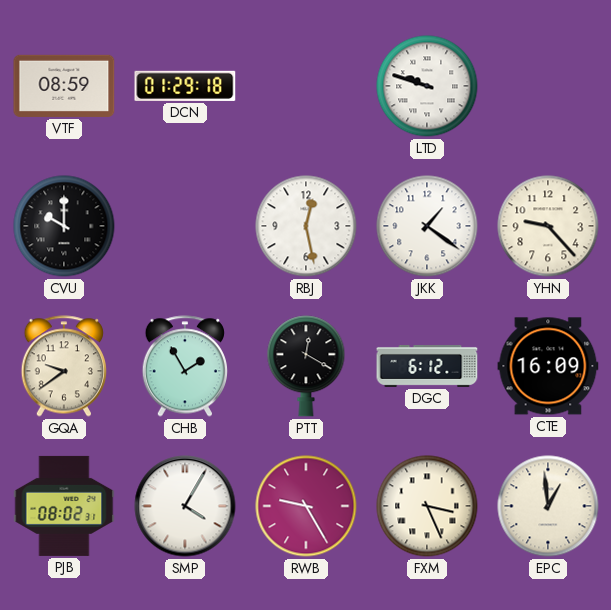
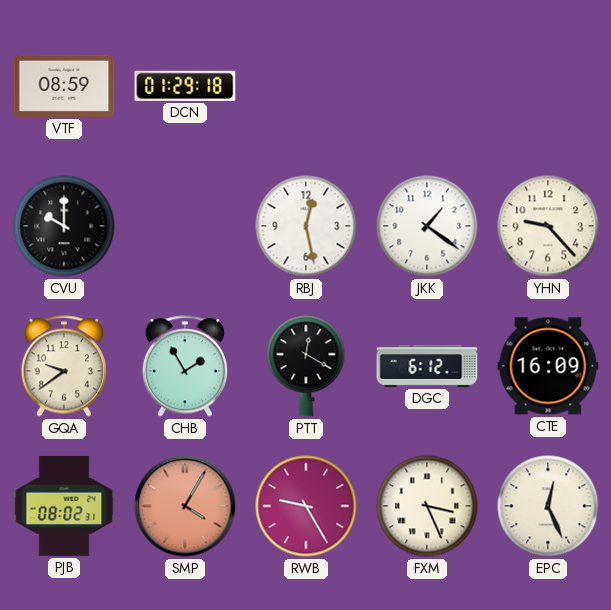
LTD: 9:48 -> none
SMP dial: white -> salmon
EPC: 12:59 -> 12:26
